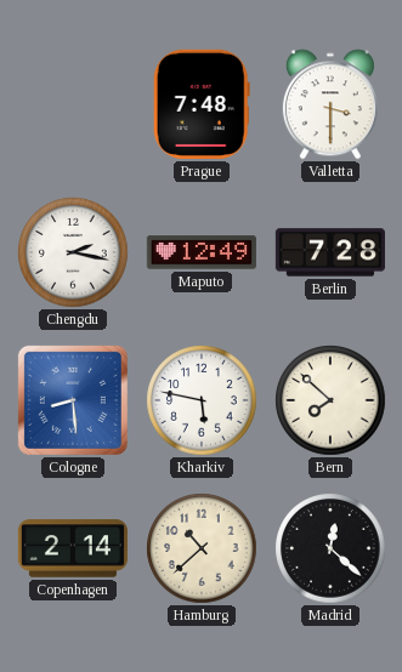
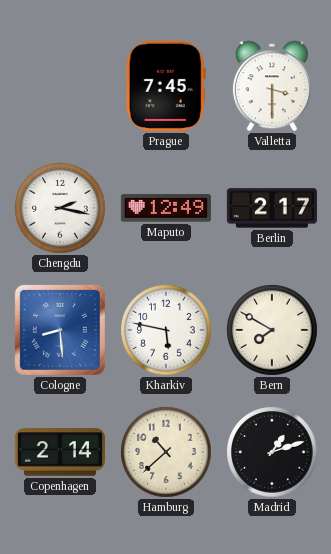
Prague: 7:48 -> 7:45
Berlin: 7:28 -> 2:17
Bern: 7:52 -> 7:50
Madrid: 12:22 -> 1:12
